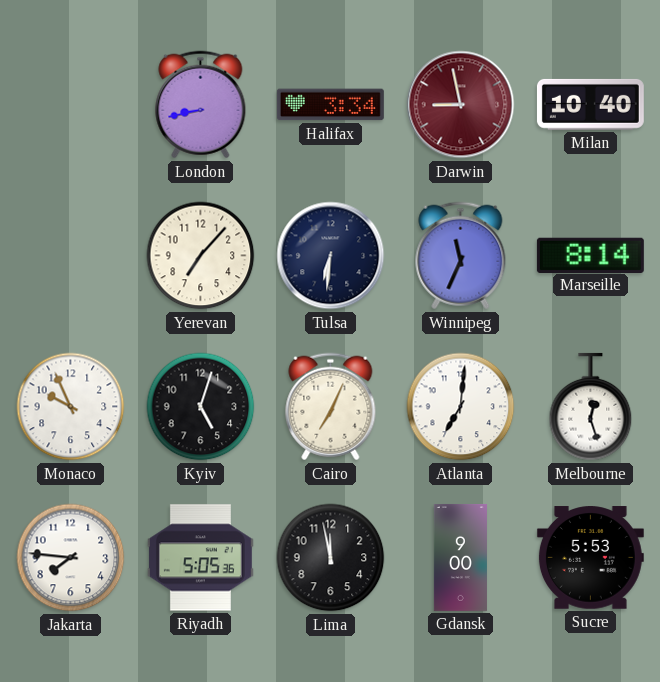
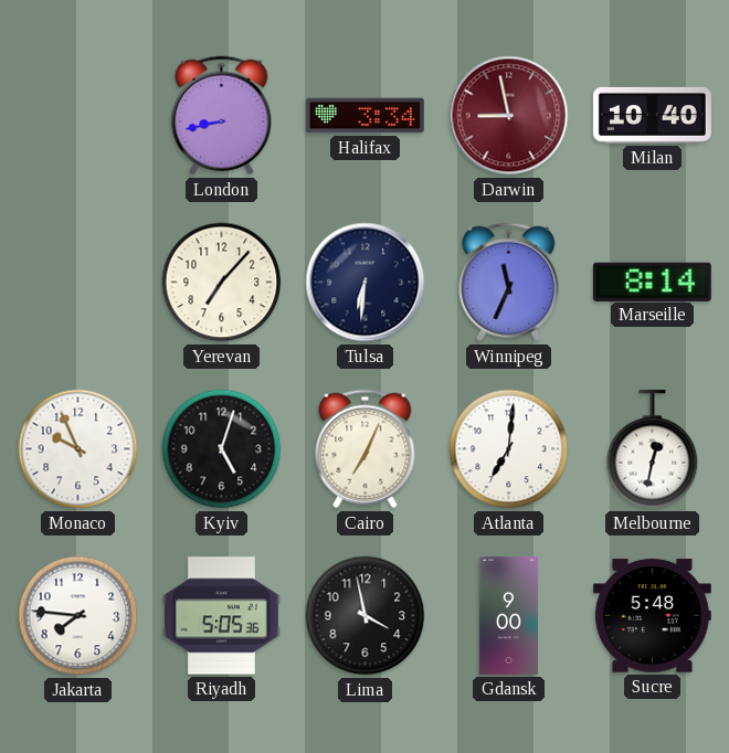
Melbourne: 12:27 -> 12:32
Lima: 11:58 -> 3:58
Sucre: 5:53 -> 5:48
